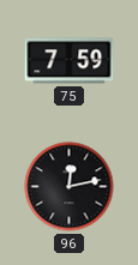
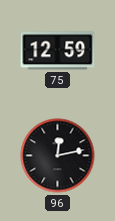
75: 7:59 -> 12:59
